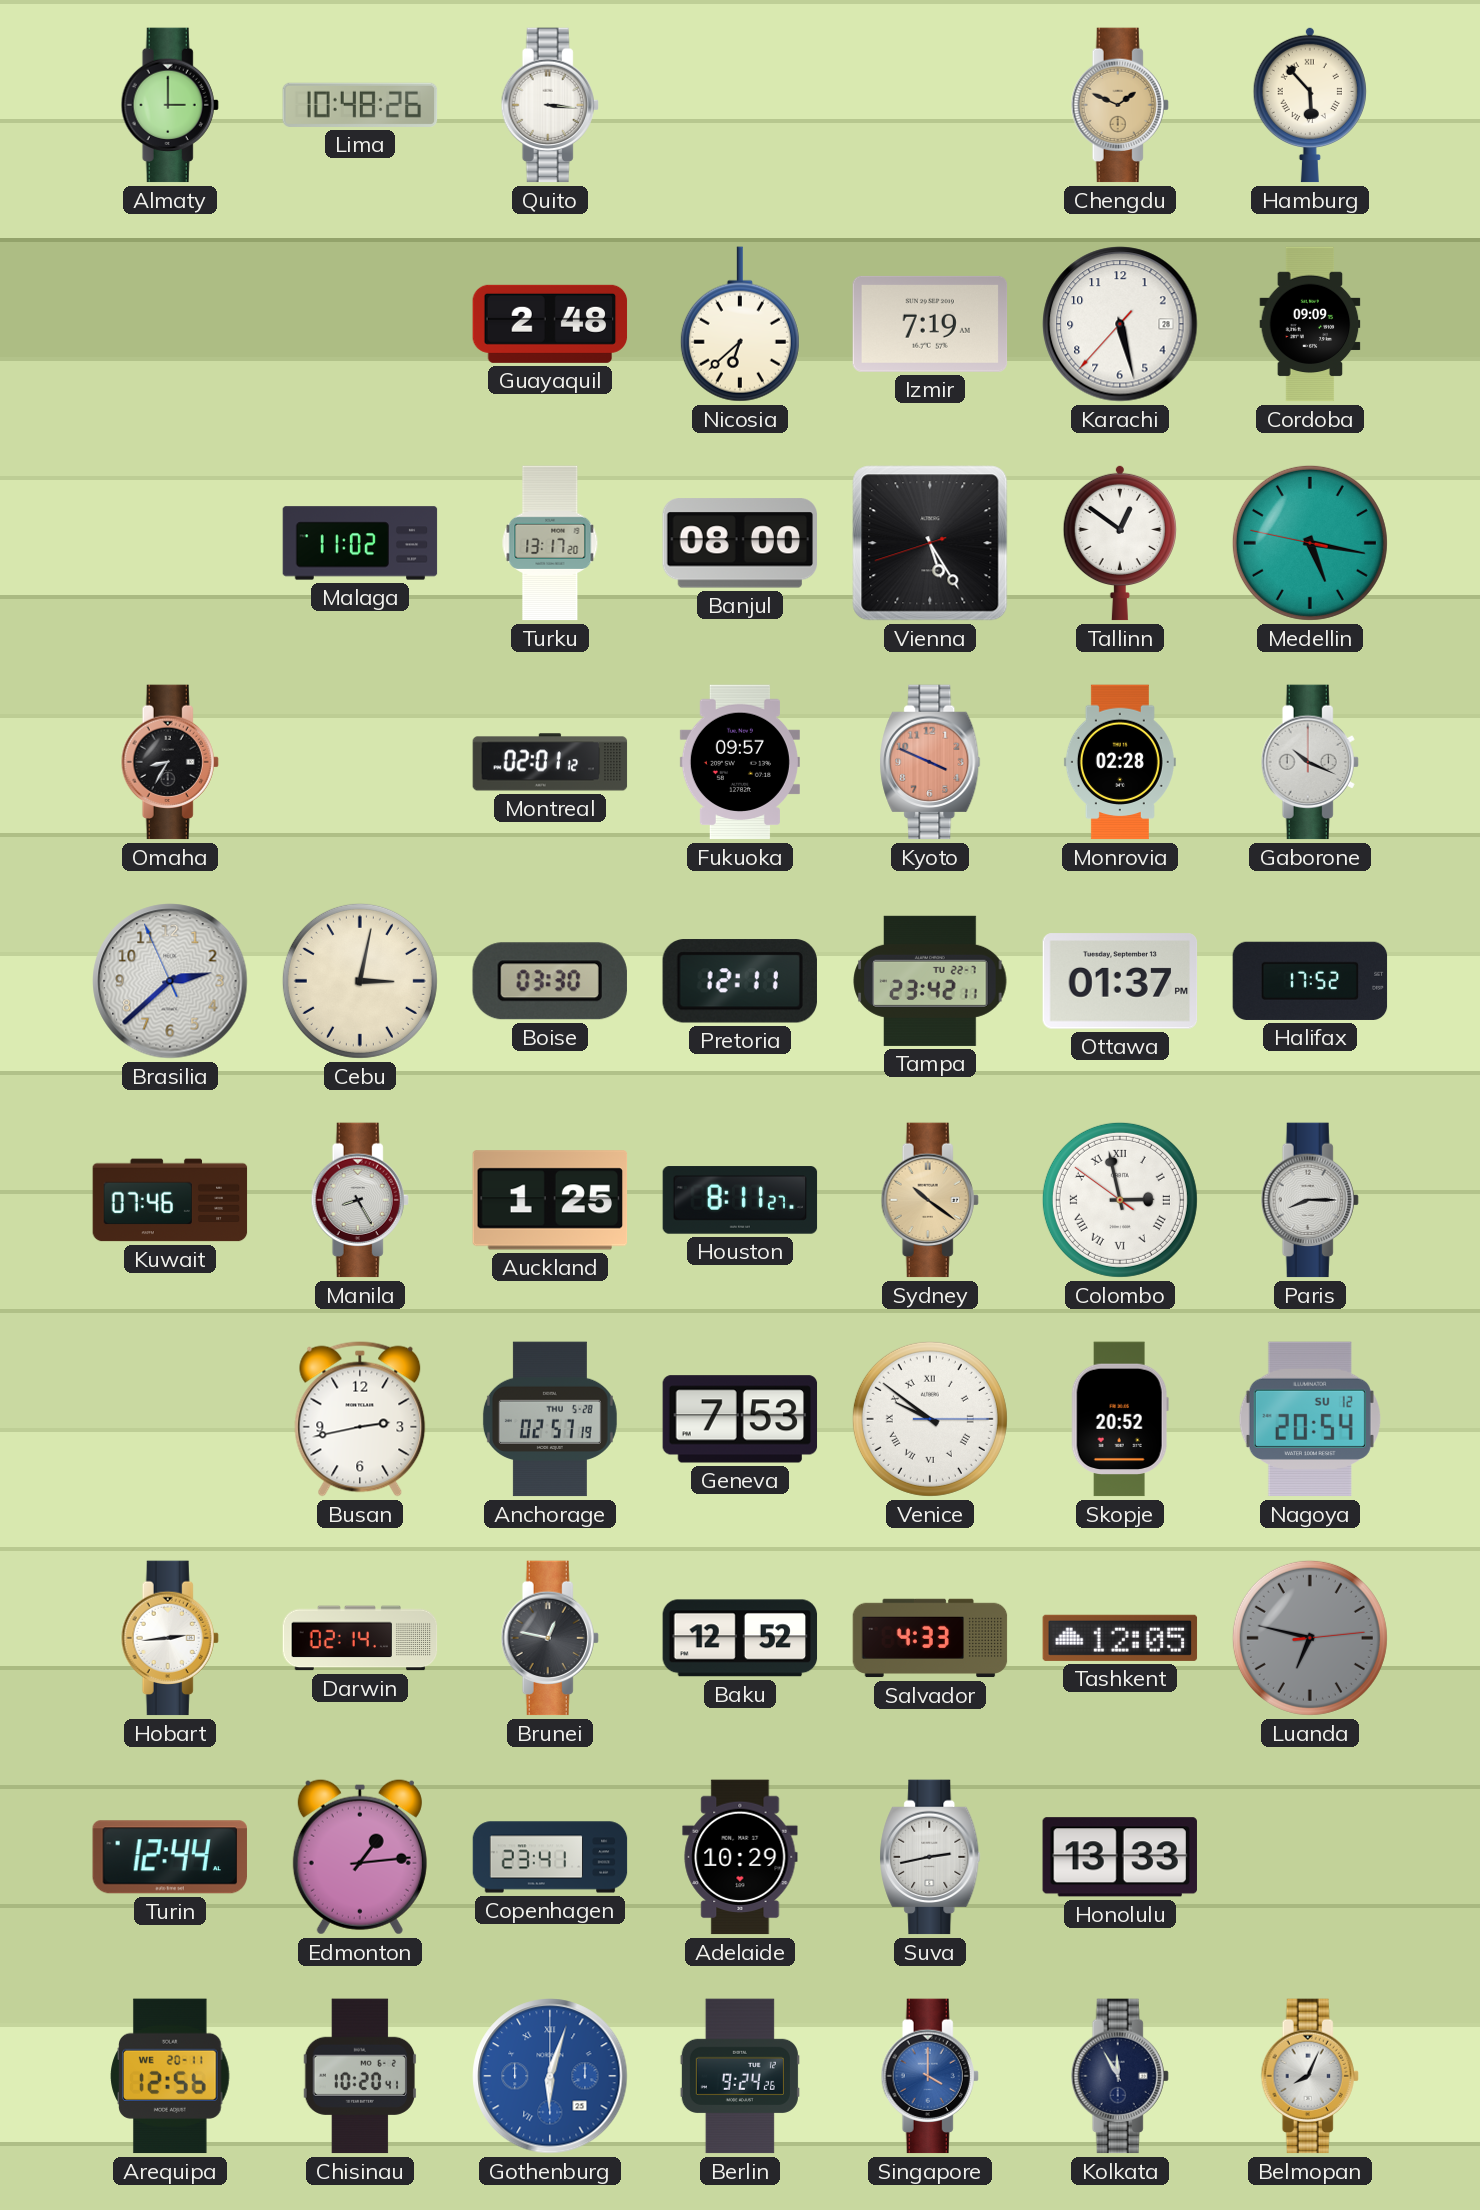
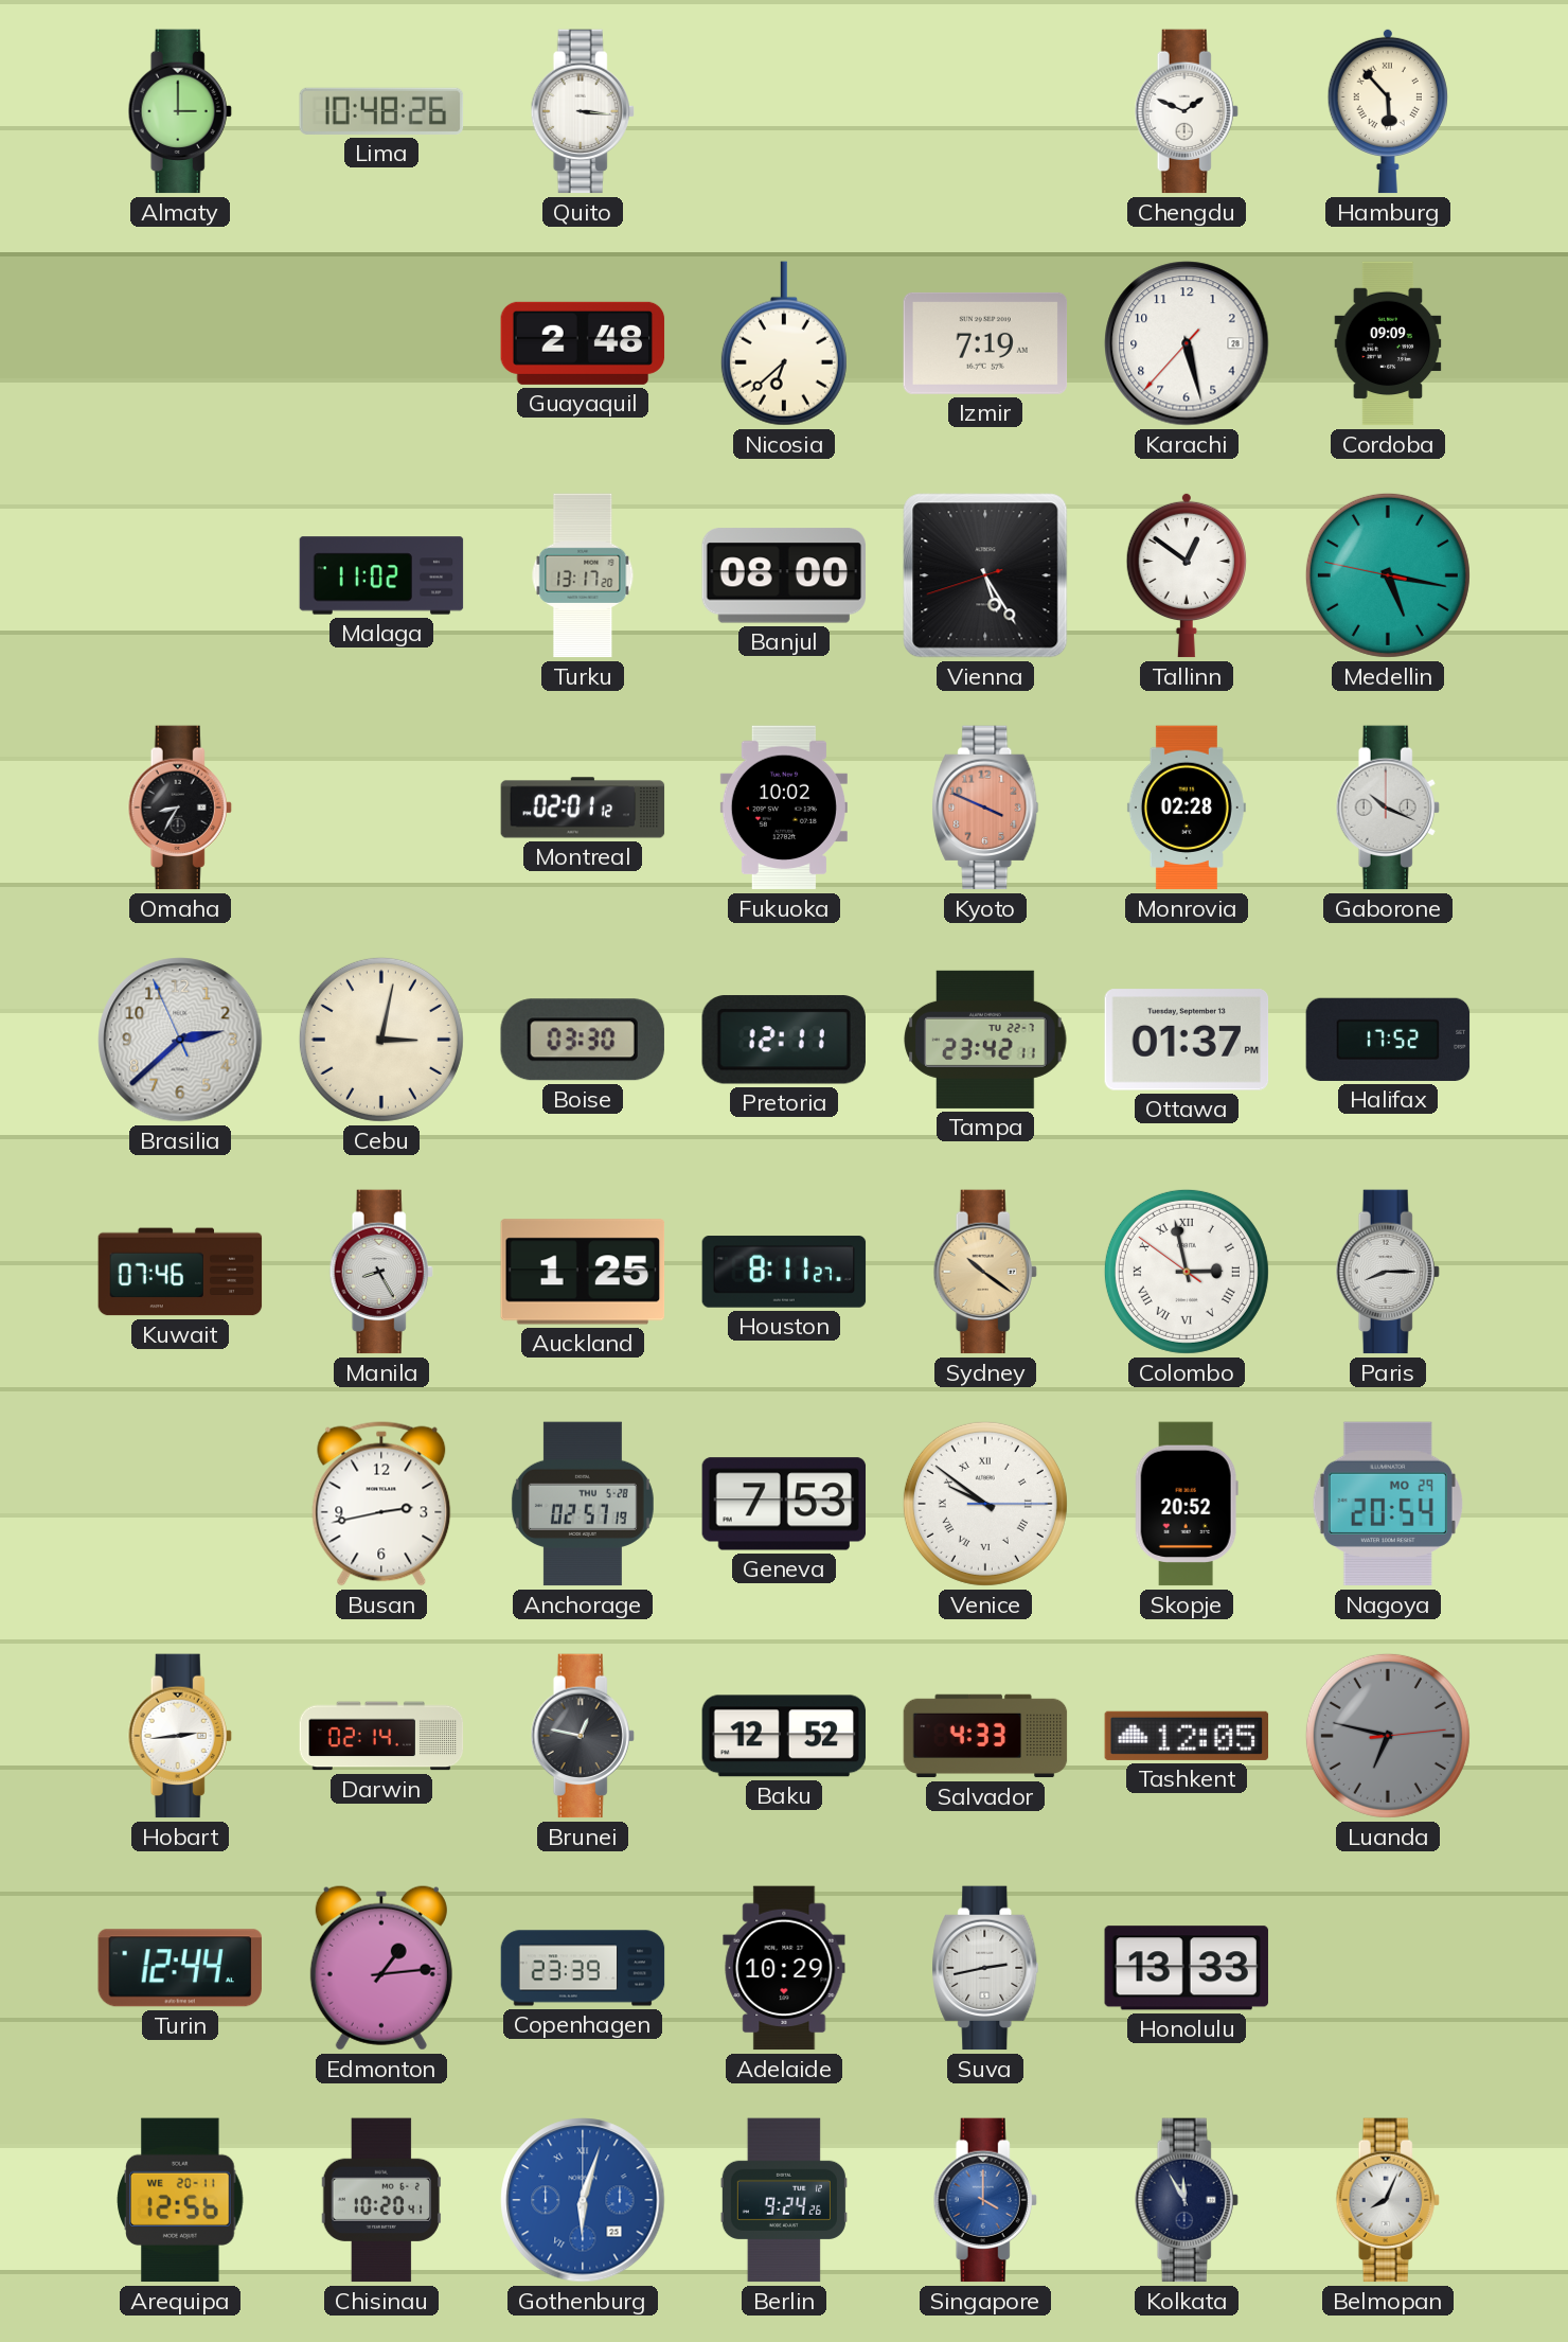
Chengdu dial: champagne -> white
Fukuoka: 09:57 -> 10:02
Nagoya date: SU 12 -> MO 29
Copenhagen: 23:41 -> 23:39
